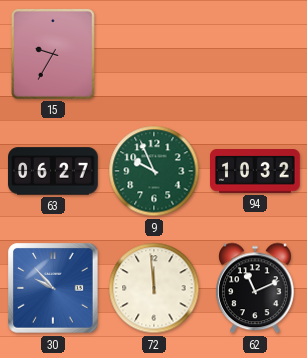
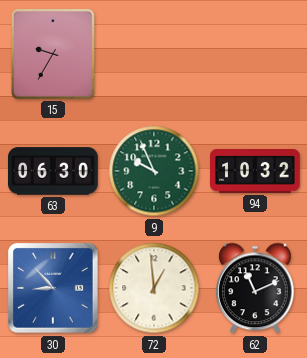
63: 06:27 -> 06:30
30: 9:53 -> 8:53
72: 11:59 -> 12:59
